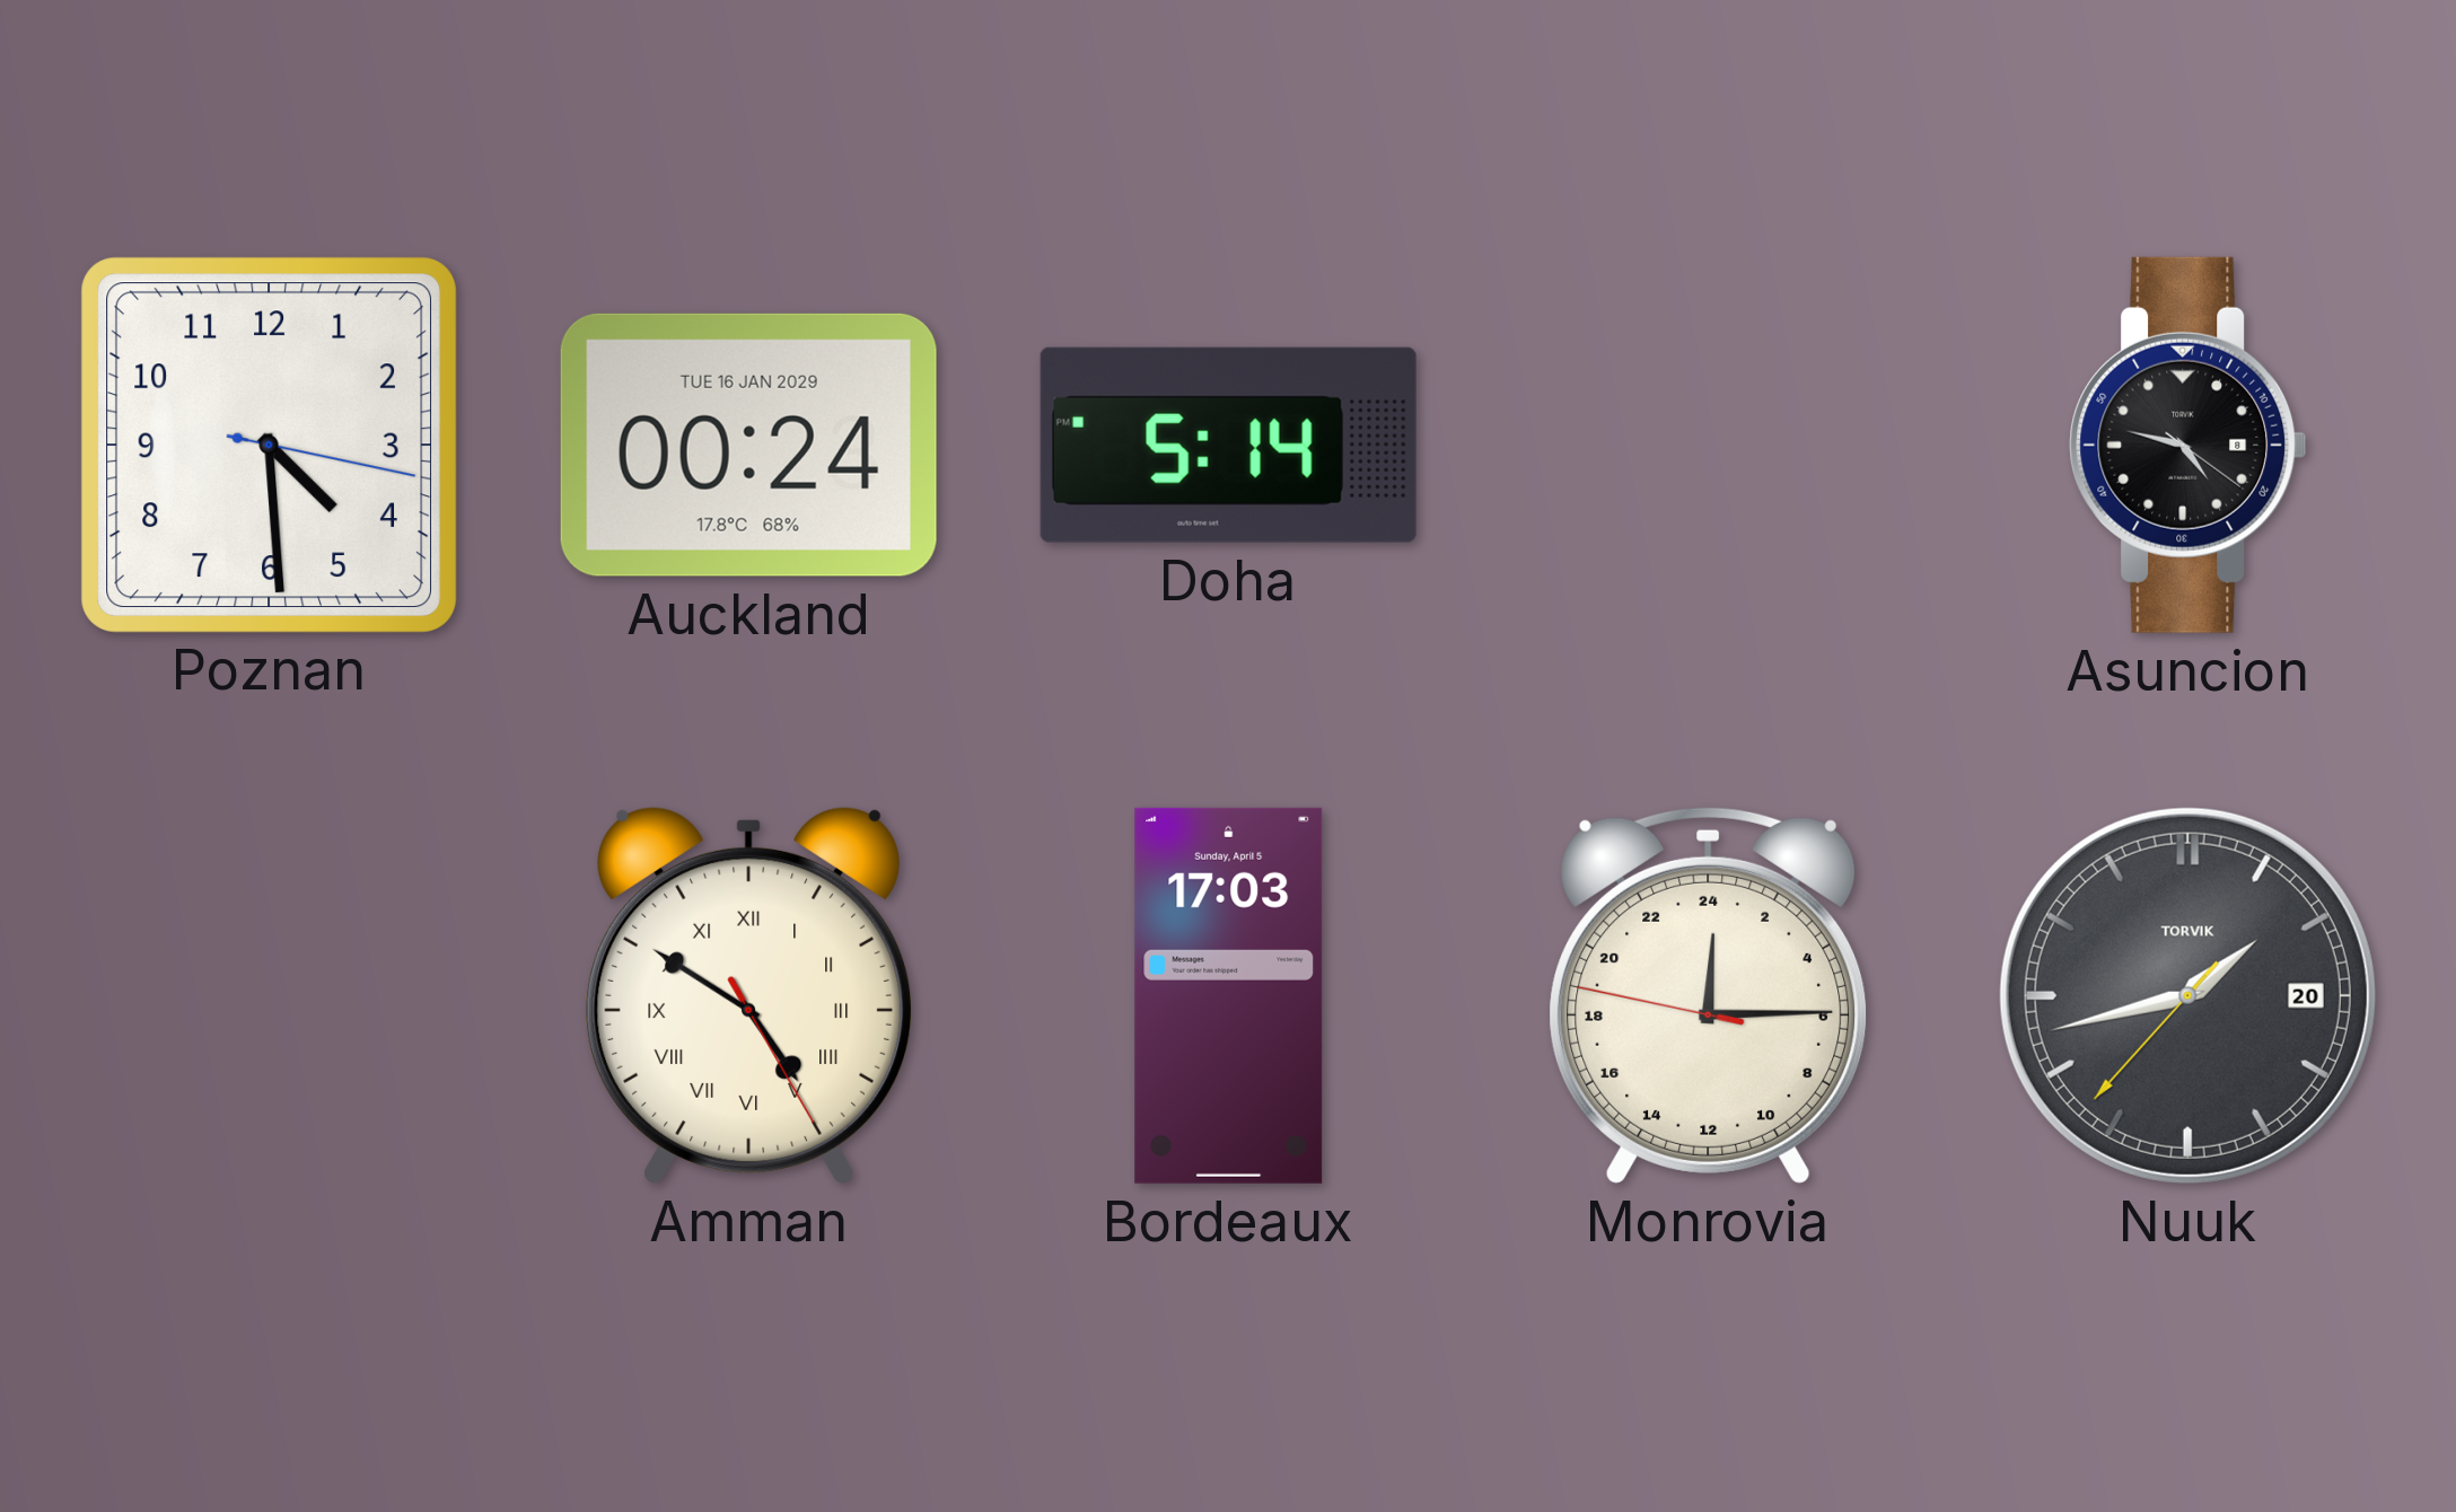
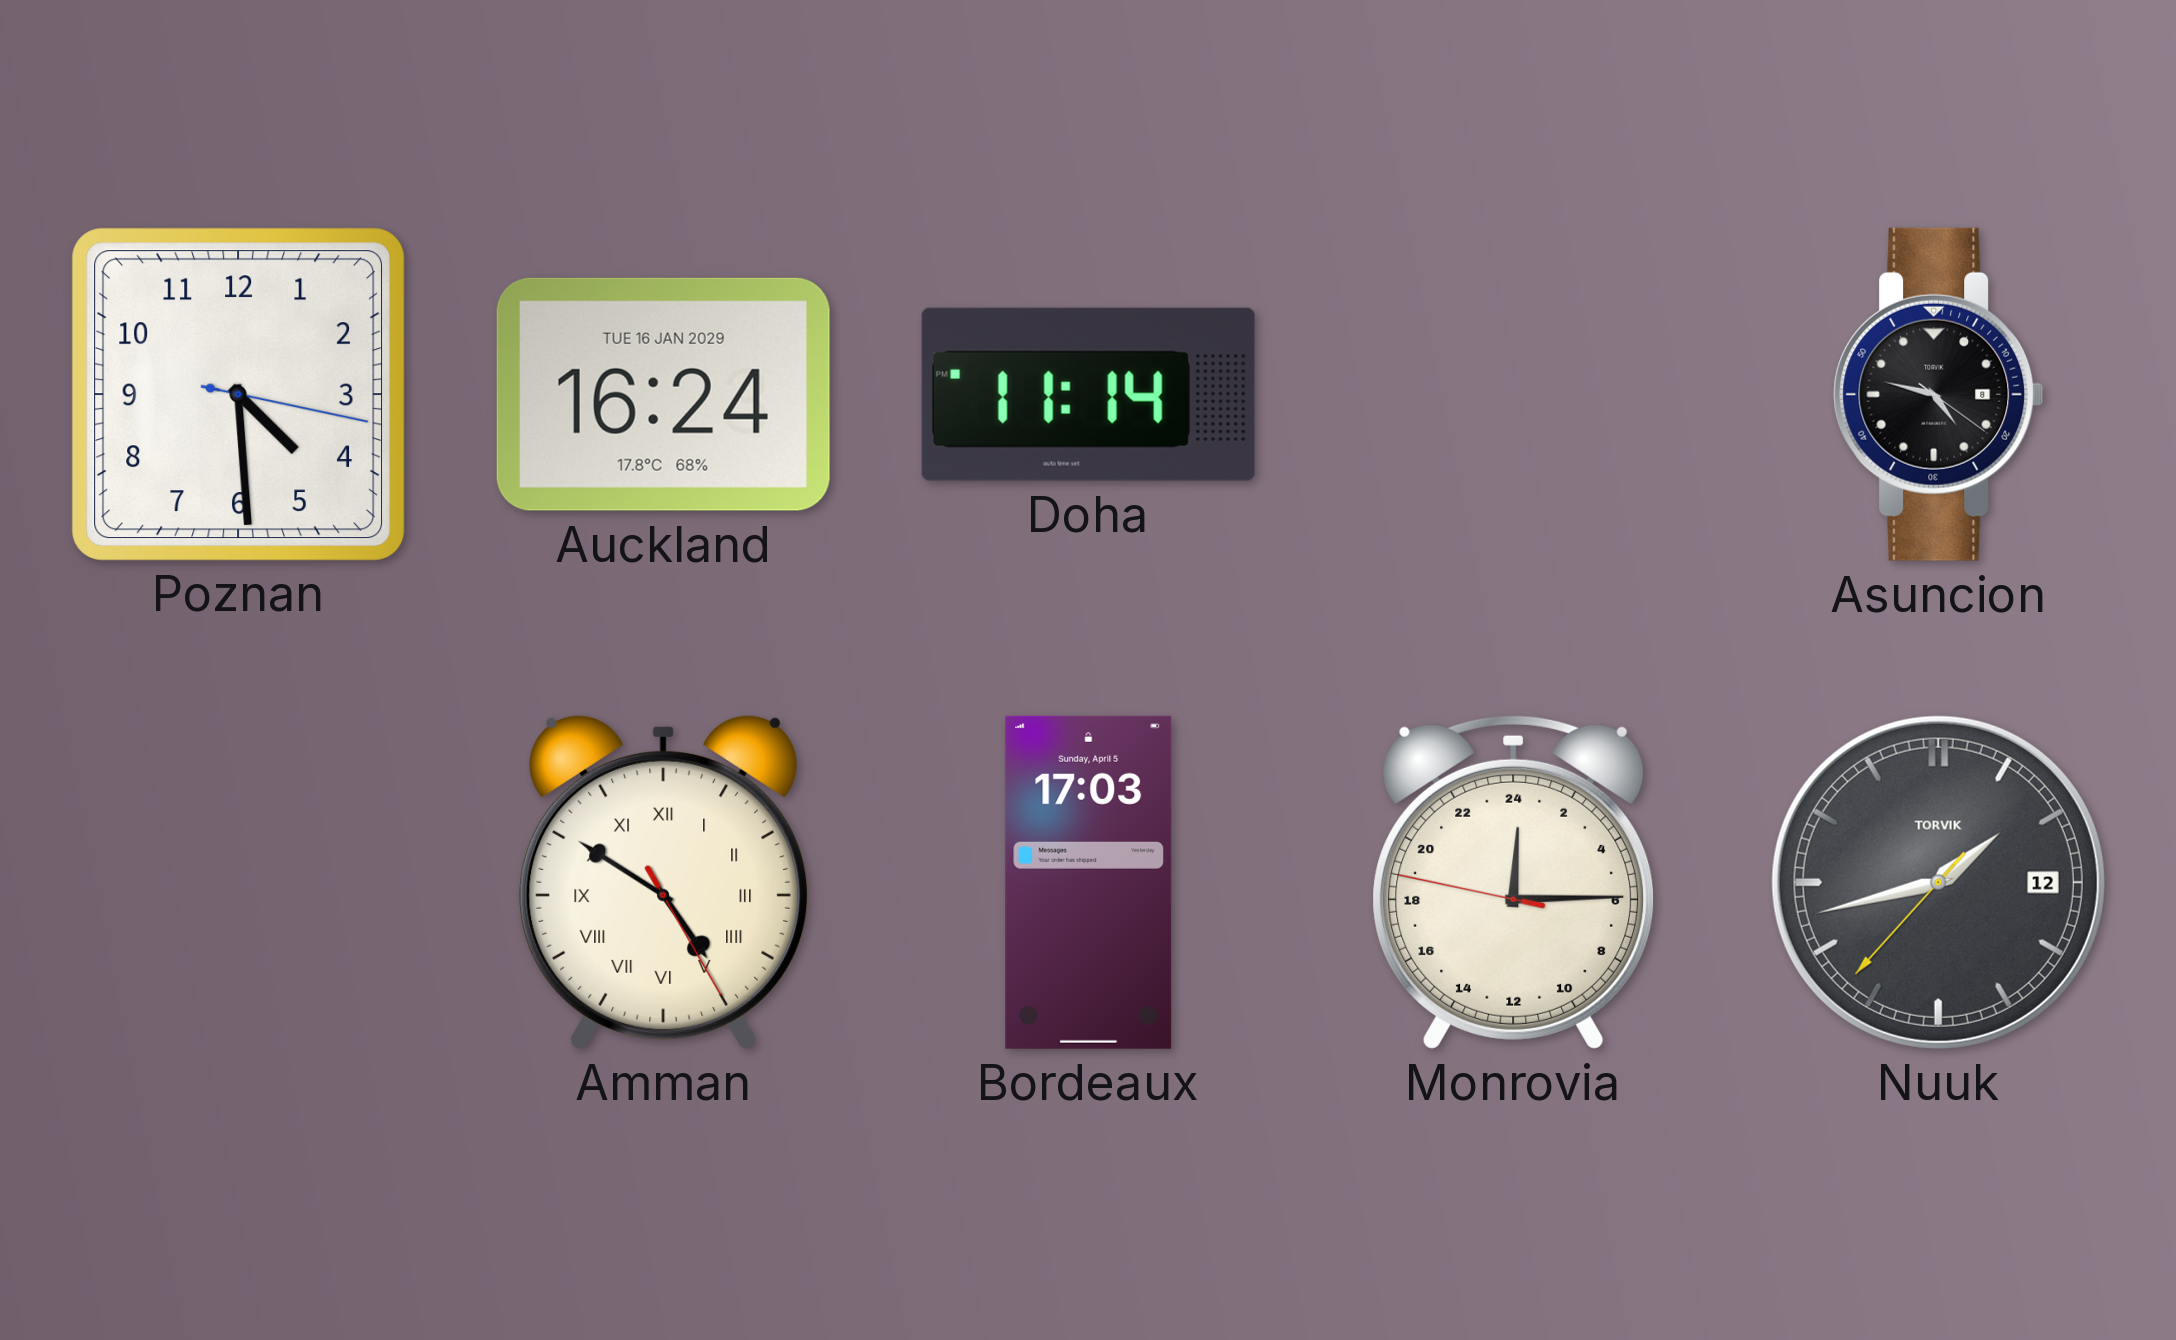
Auckland: 00:24 -> 16:24
Doha: 5:14 -> 11:14
Nuuk date: 20 -> 12
